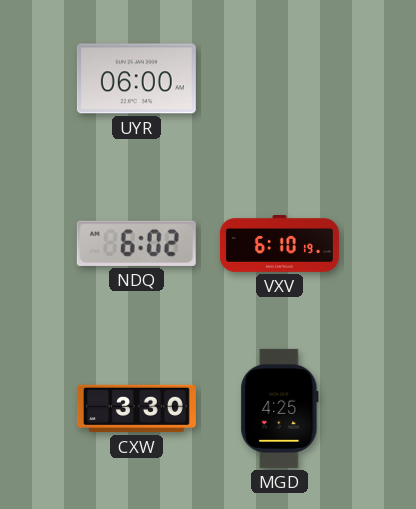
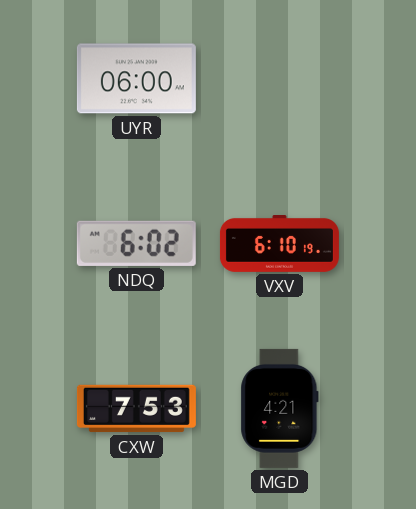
CXW: 3:30 -> 7:53
MGD: 4:25 -> 4:21
